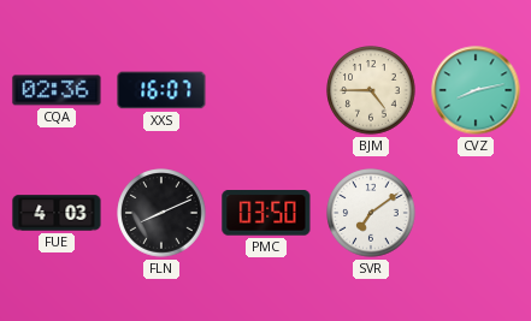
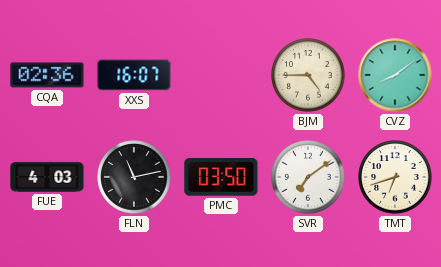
CVZ: 8:13 -> 8:09
FLN: 8:11 -> 11:13
TMT: none -> 6:42
